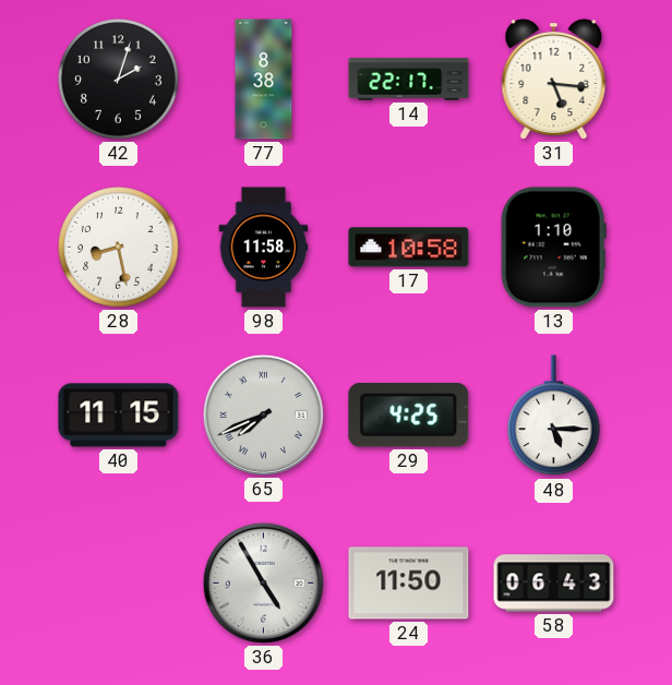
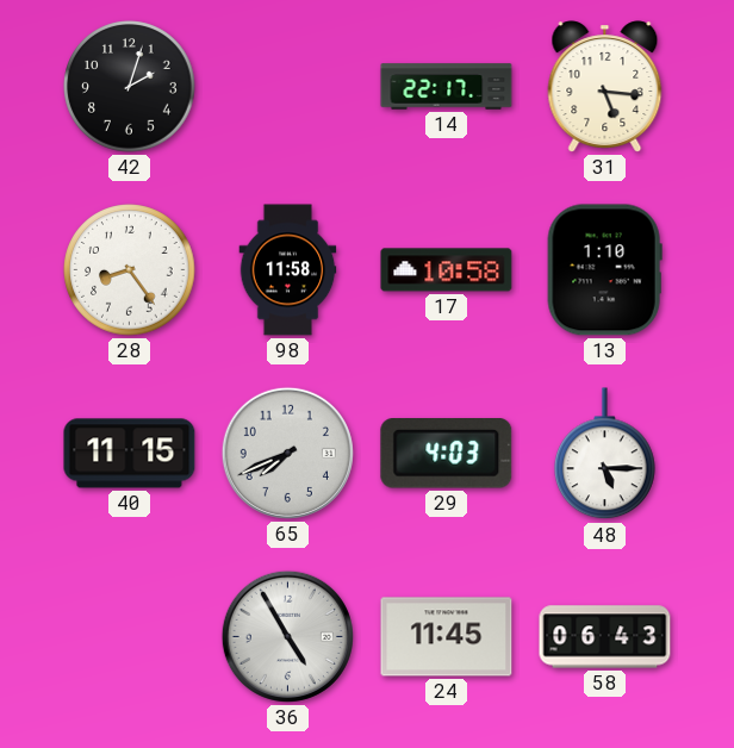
77: 8:38 -> none
28: 8:28 -> 8:24
65 numerals: Roman -> Arabic
29: 4:25 -> 4:03
24: 11:50 -> 11:45
